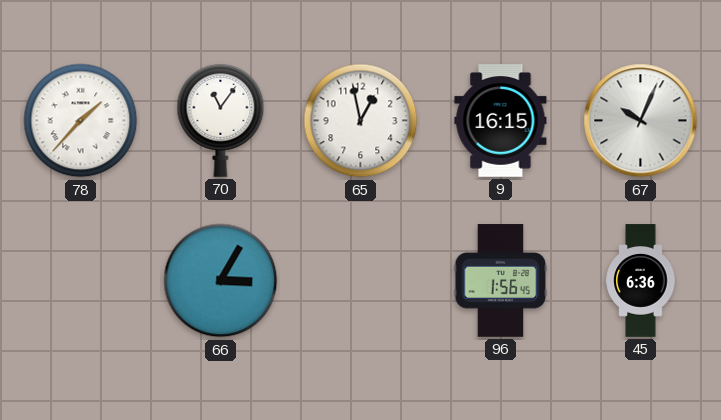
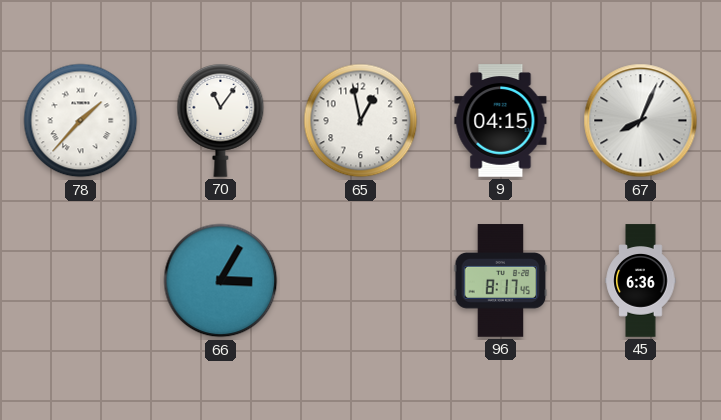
9: 16:15 -> 04:15
67: 10:04 -> 8:04
96: 1:56 -> 8:17
